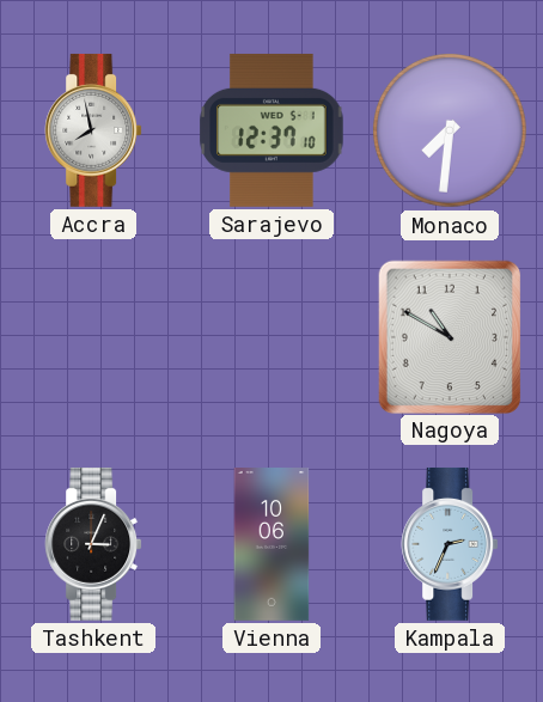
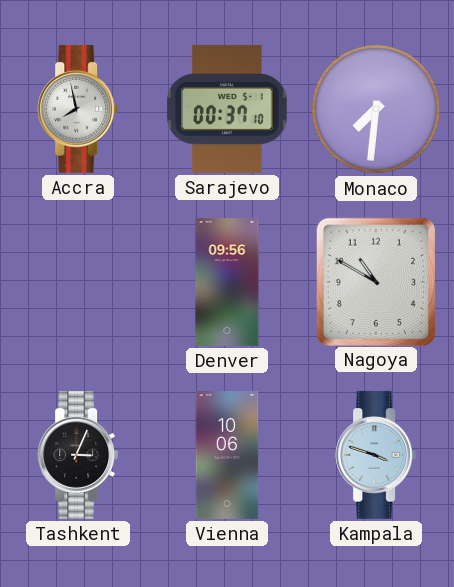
Sarajevo: 12:37 -> 00:37
Denver: none -> 09:56
Kampala: 2:34 -> 3:48
